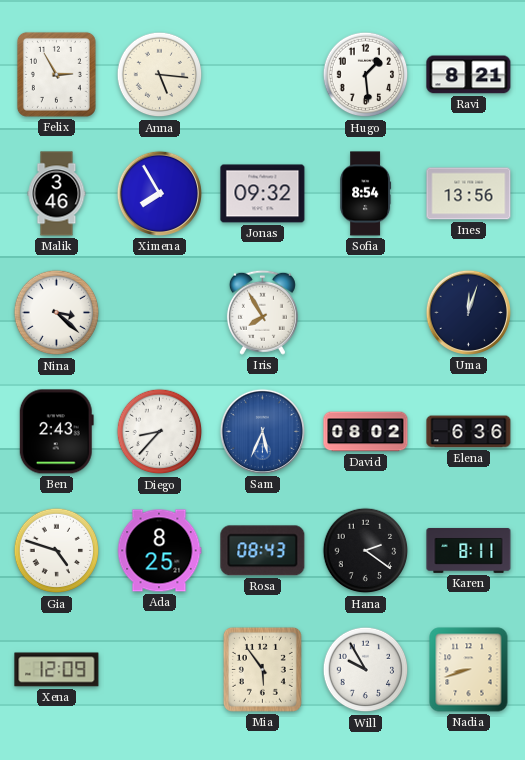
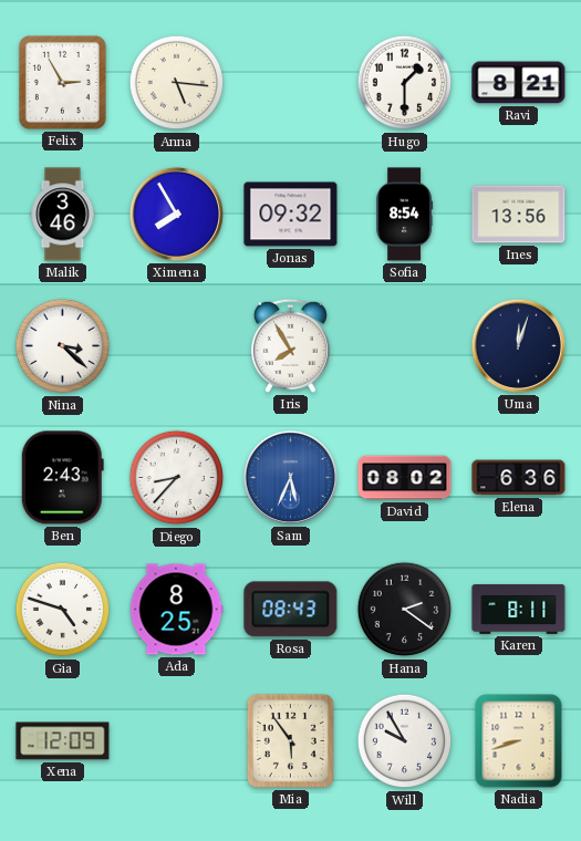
Hugo: 1:29 -> 1:30
